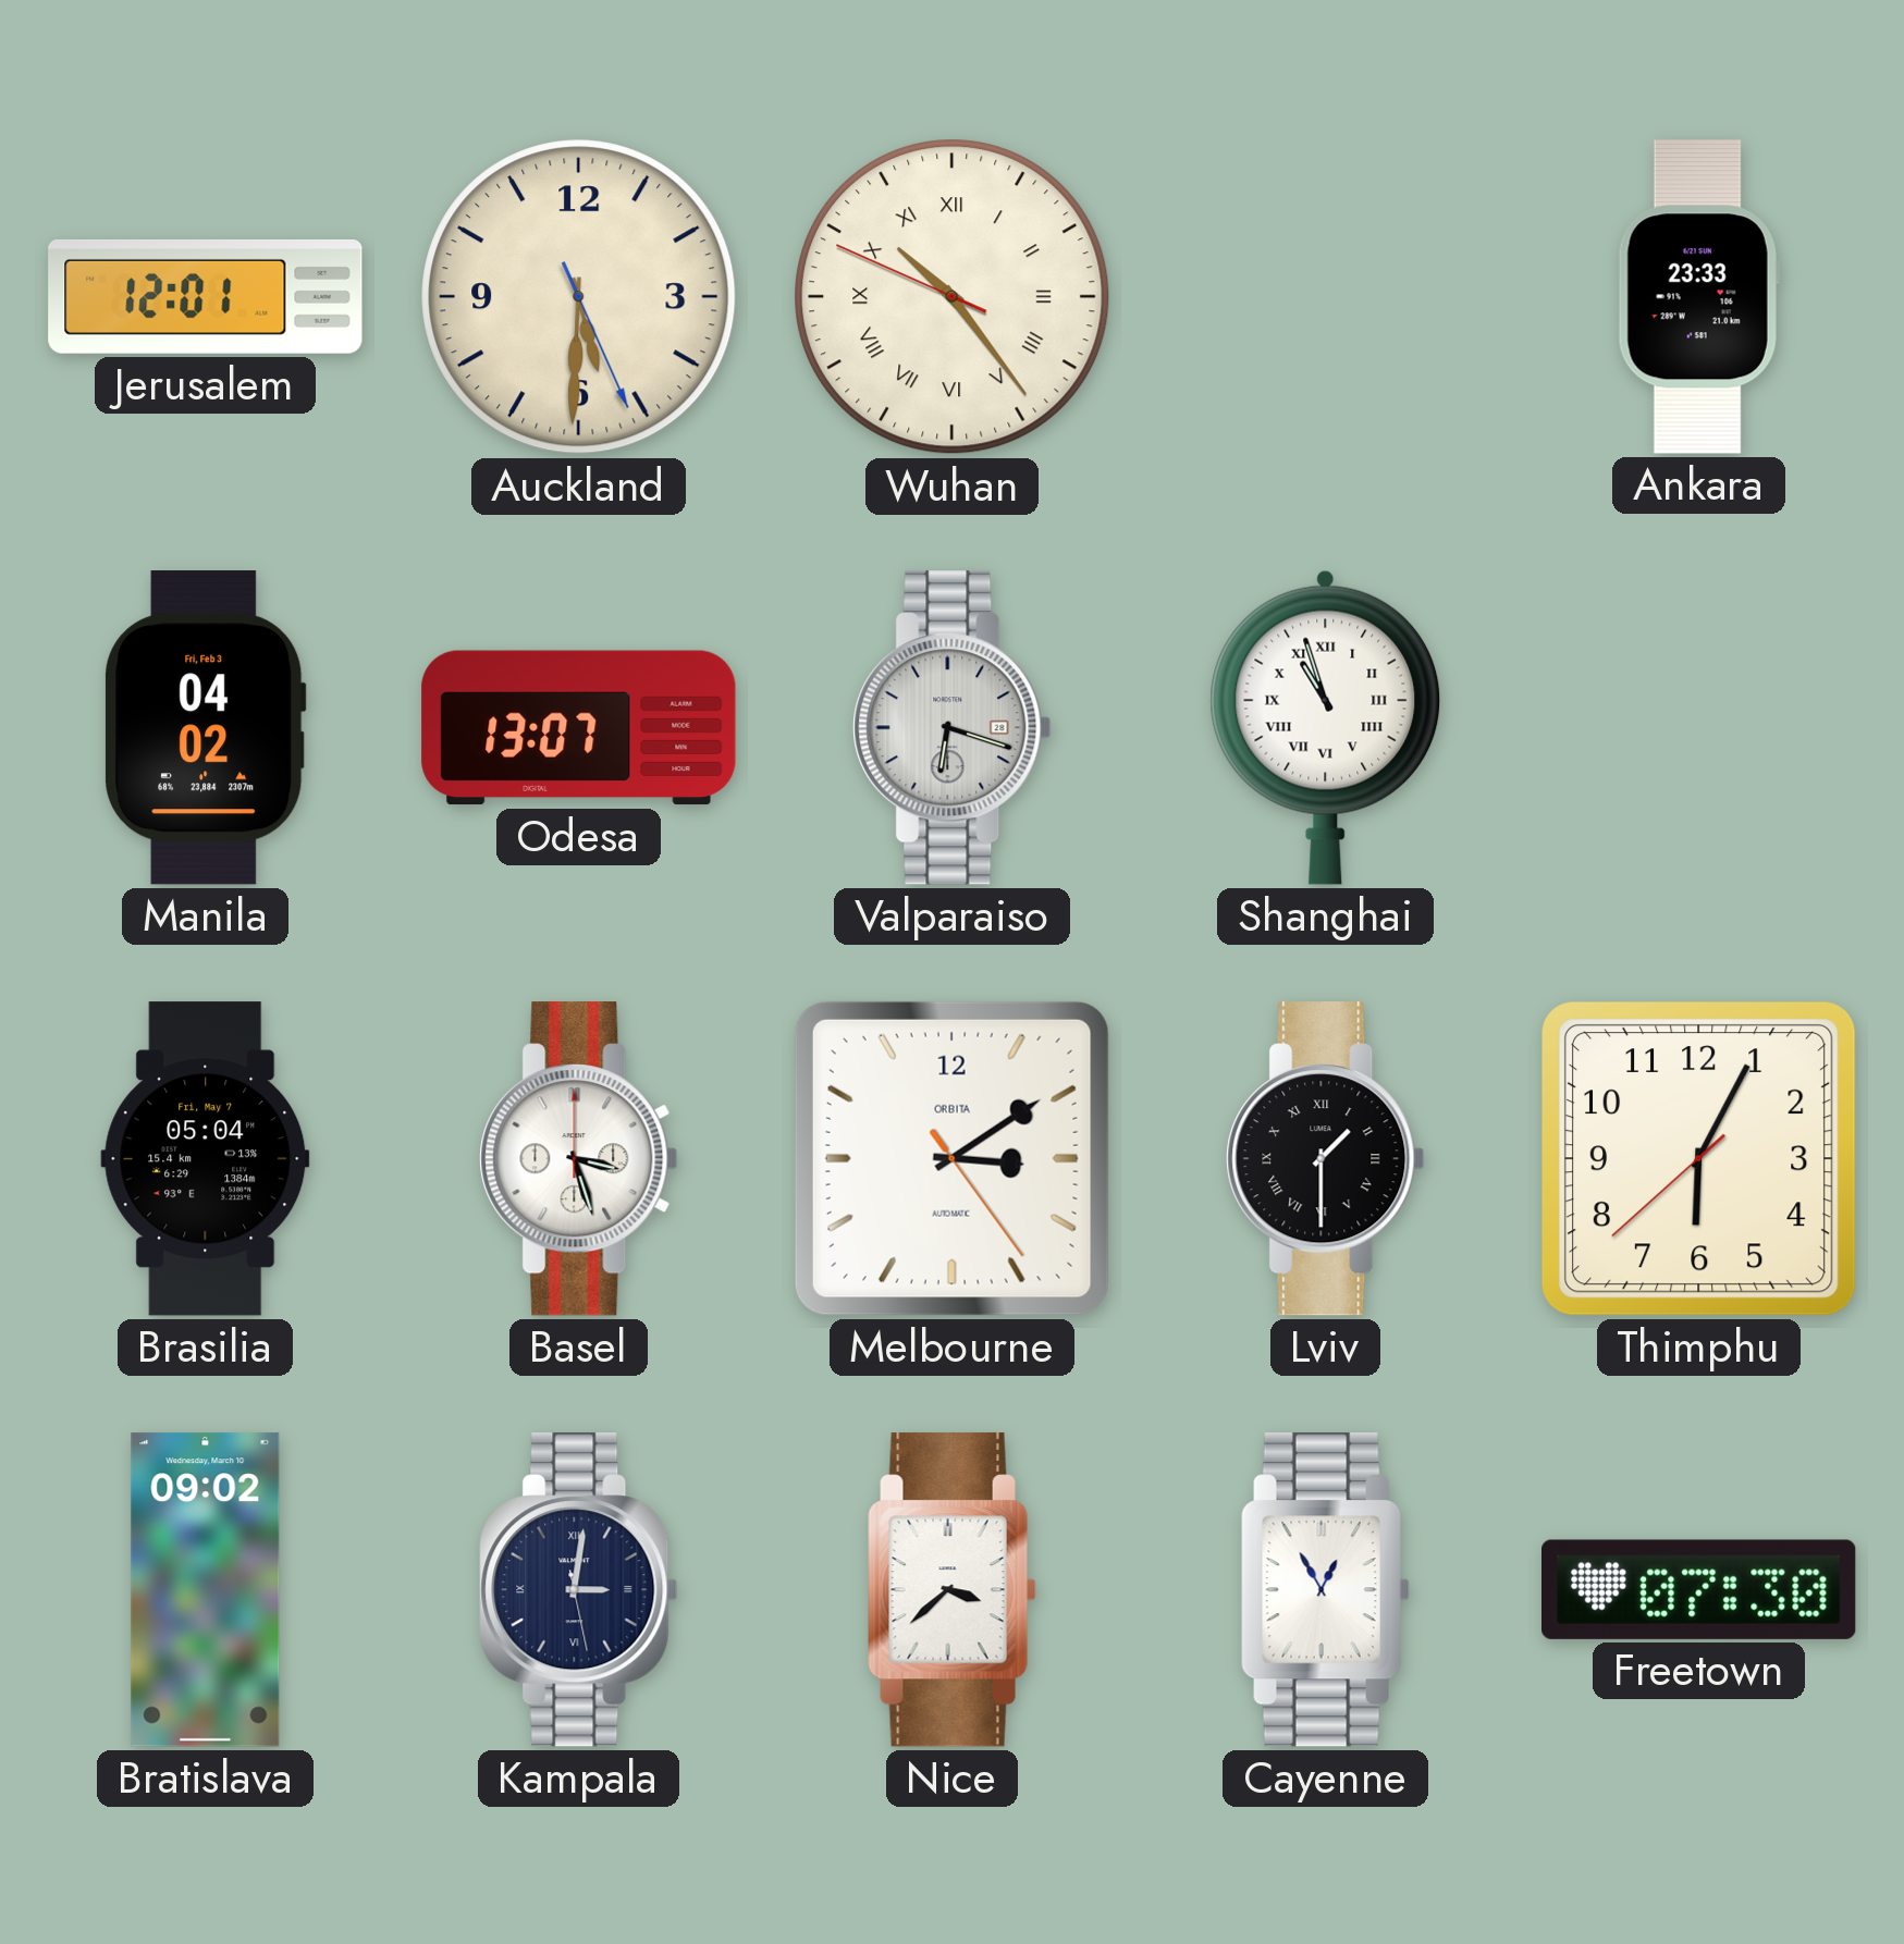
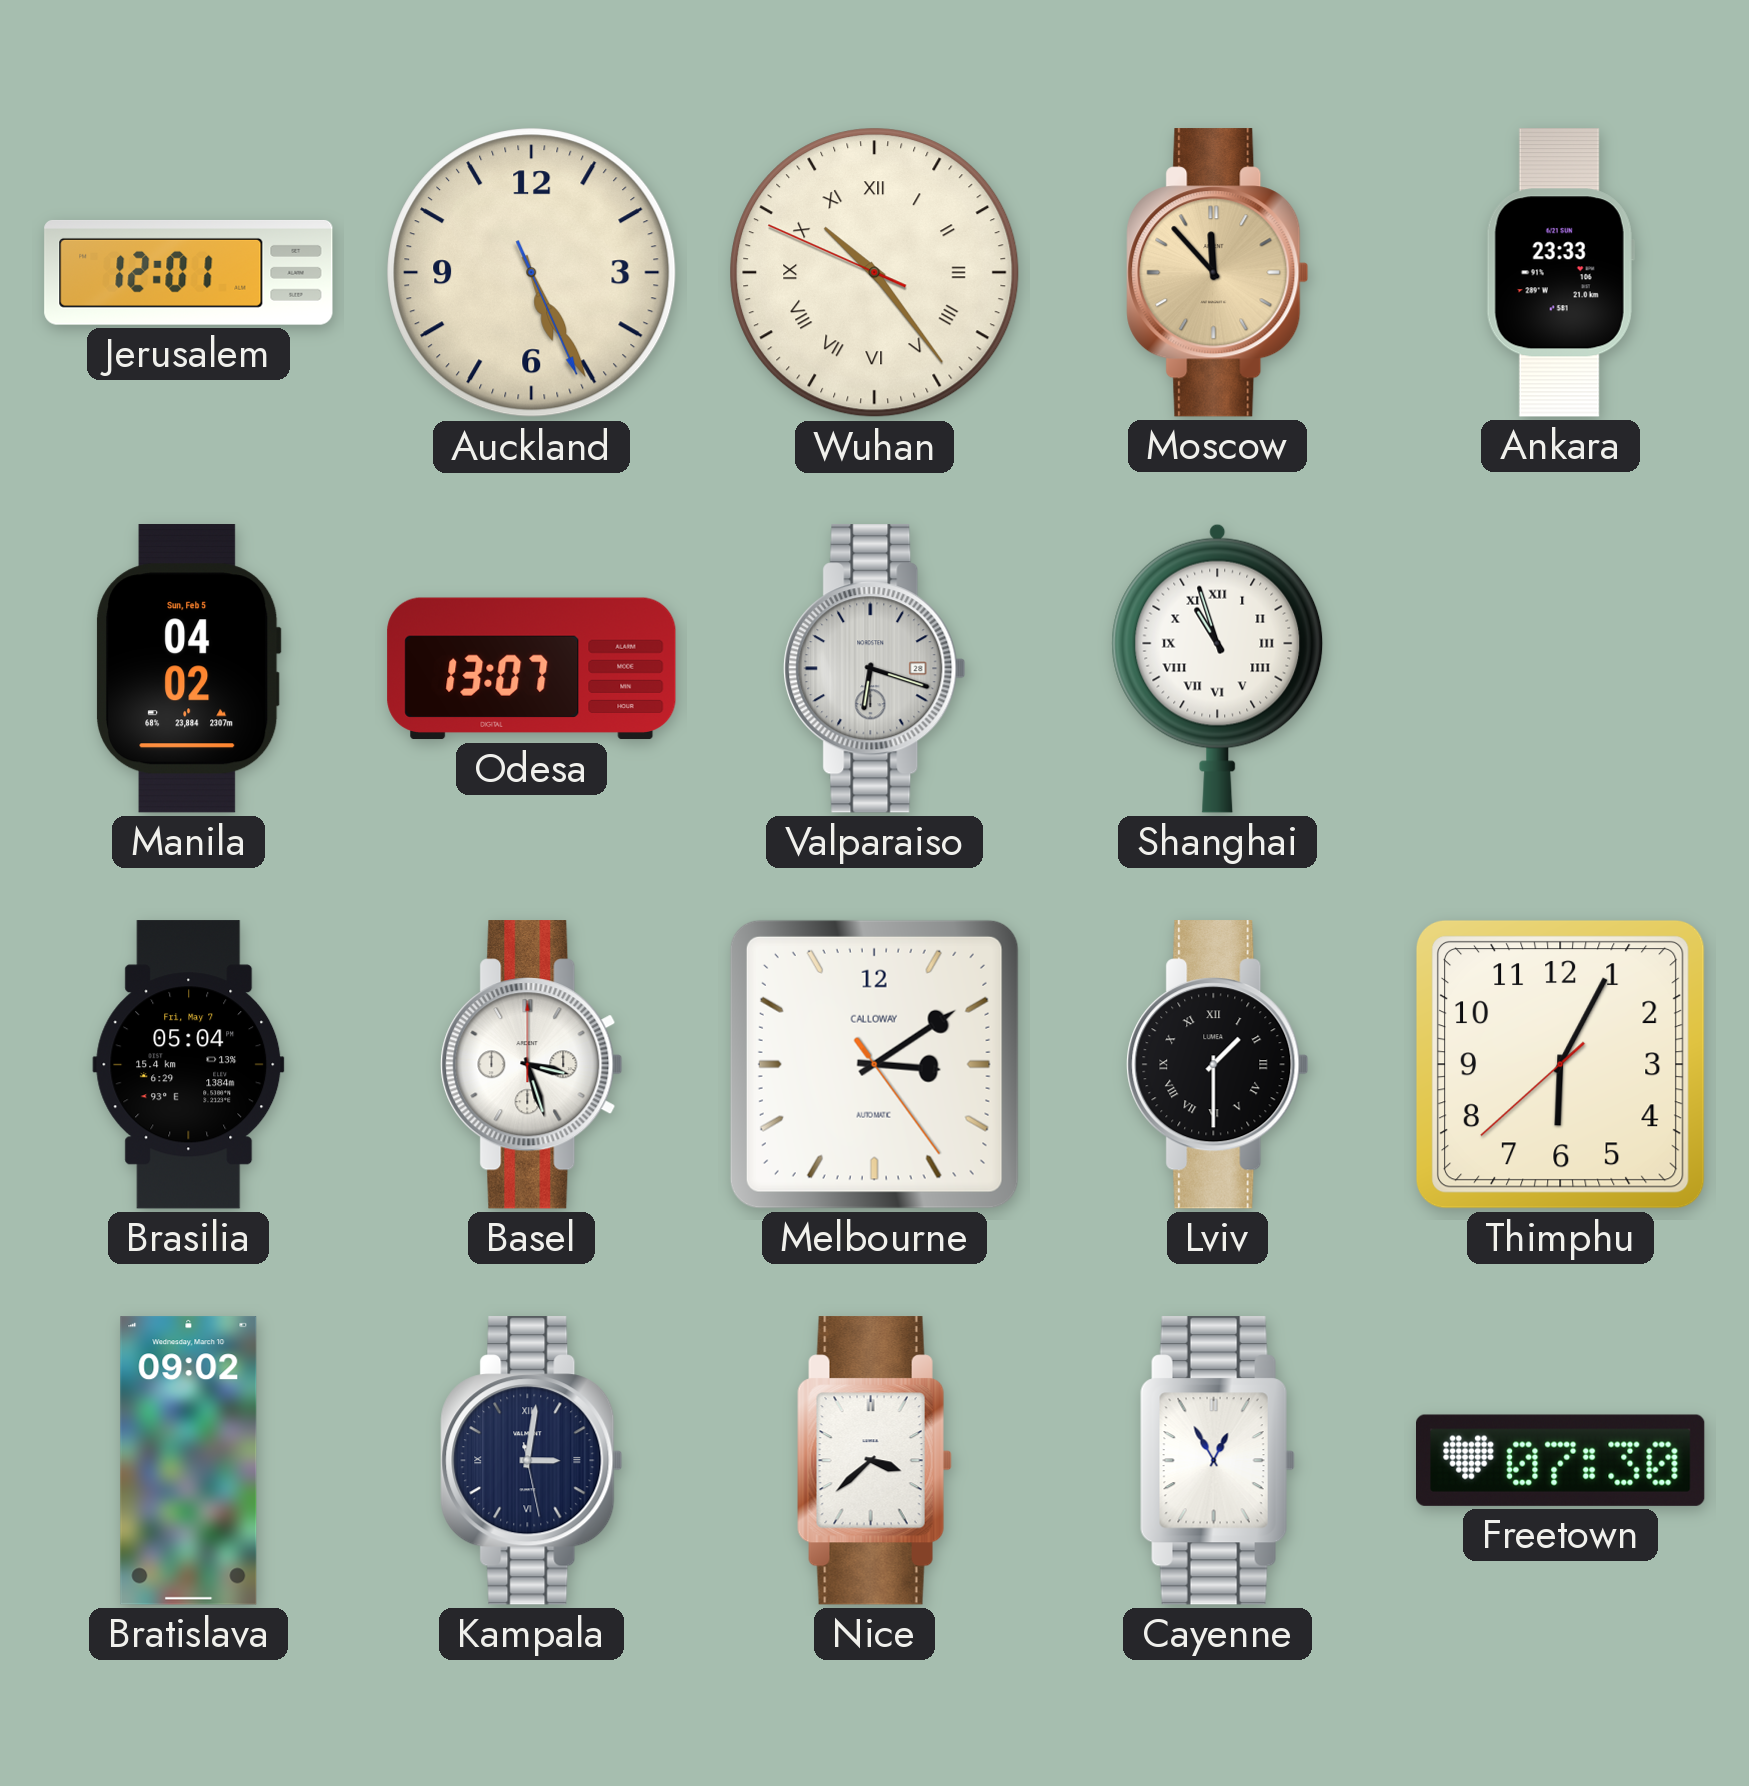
Auckland: 5:30 -> 5:25
Moscow: none -> 11:53
Manila date: Fri, Feb 3 -> Sun, Feb 5
Melbourne brand: ORBITA -> CALLOWAY
